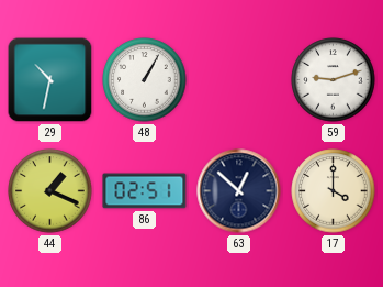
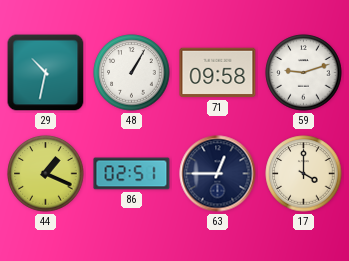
71: none -> 09:58
63: 12:52 -> 12:45
